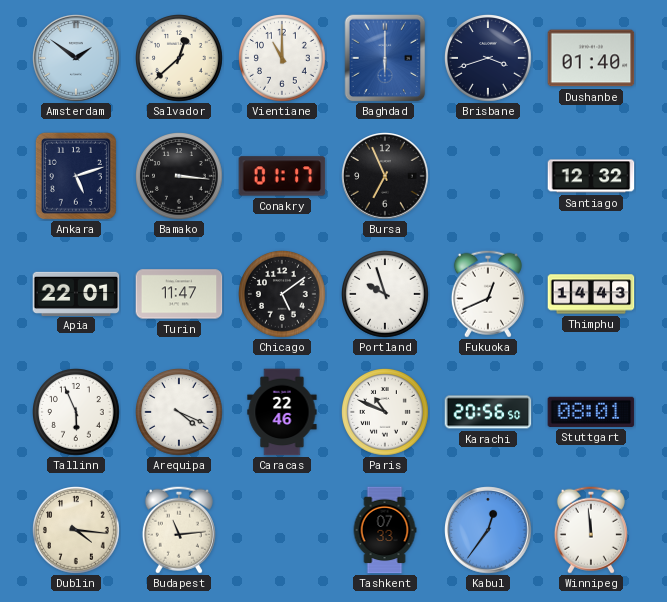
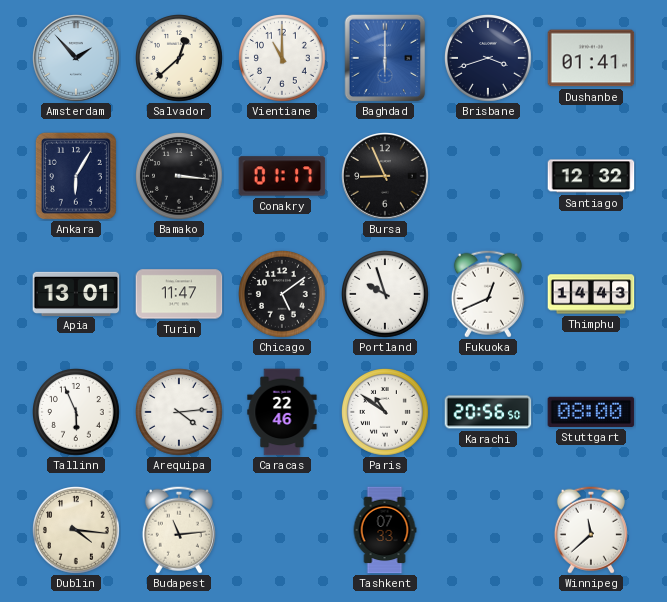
Amsterdam: 1:51 -> 1:53
Dushanbe: 01:40 -> 01:41
Ankara: 5:12 -> 6:05
Bursa: 6:56 -> 8:56
Apia: 22:01 -> 13:01
Arequipa: 4:19 -> 4:14
Paris: 10:49 -> 10:51
Stuttgart: 08:01 -> 08:00
Kabul: 12:36 -> none
Winnipeg: 11:59 -> 11:38
